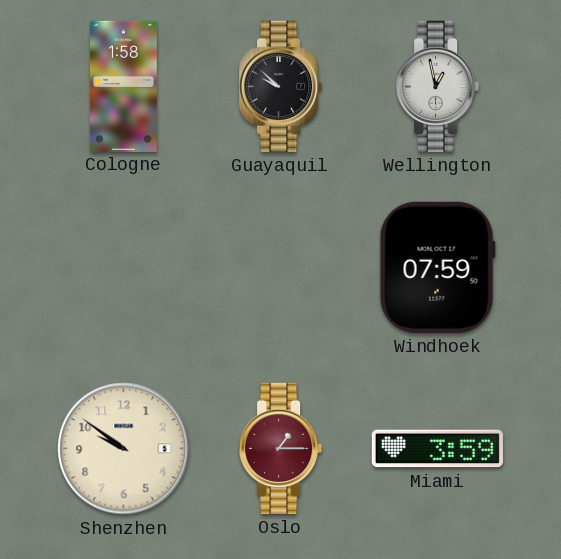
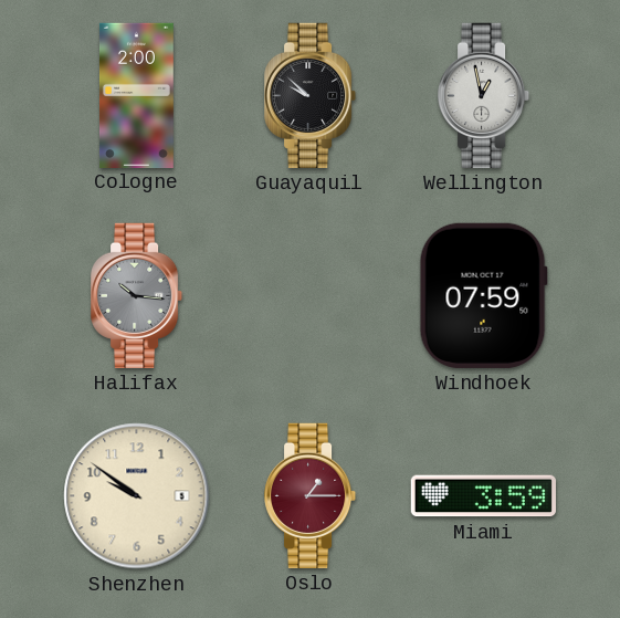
Cologne: 1:58 -> 2:00
Halifax: none -> 10:16
